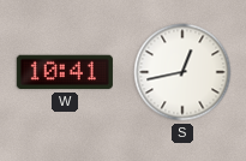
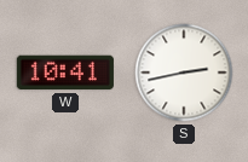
S: 12:43 -> 2:43
